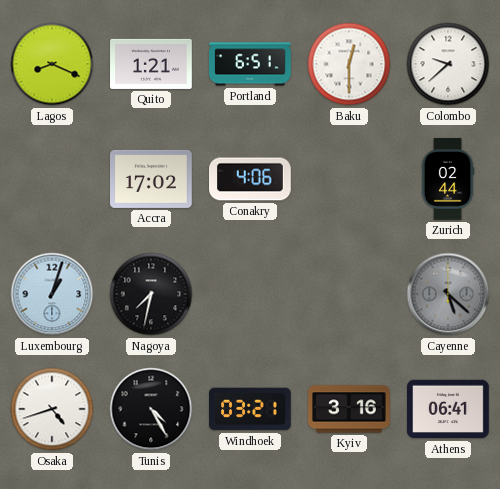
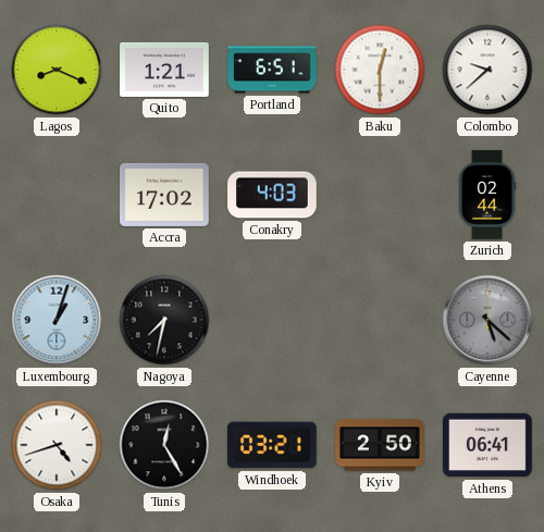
Conakry: 4:06 -> 4:03
Tunis: 4:25 -> 12:25
Kyiv: 3:16 -> 2:50
